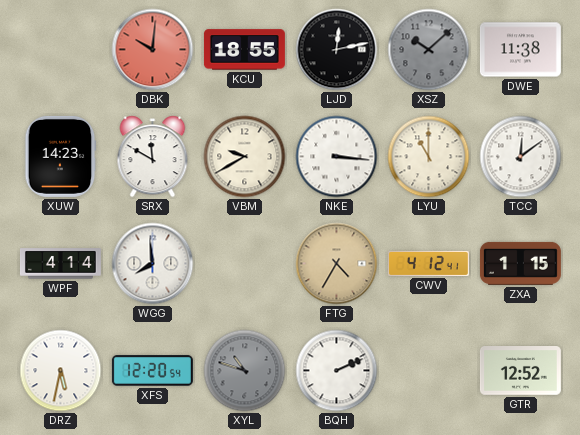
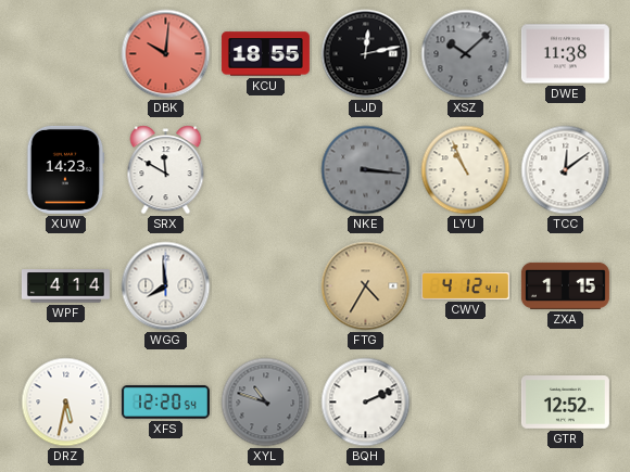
VBM: 9:40 -> none
NKE dial: white -> grey
LYU: 11:00 -> 10:56
